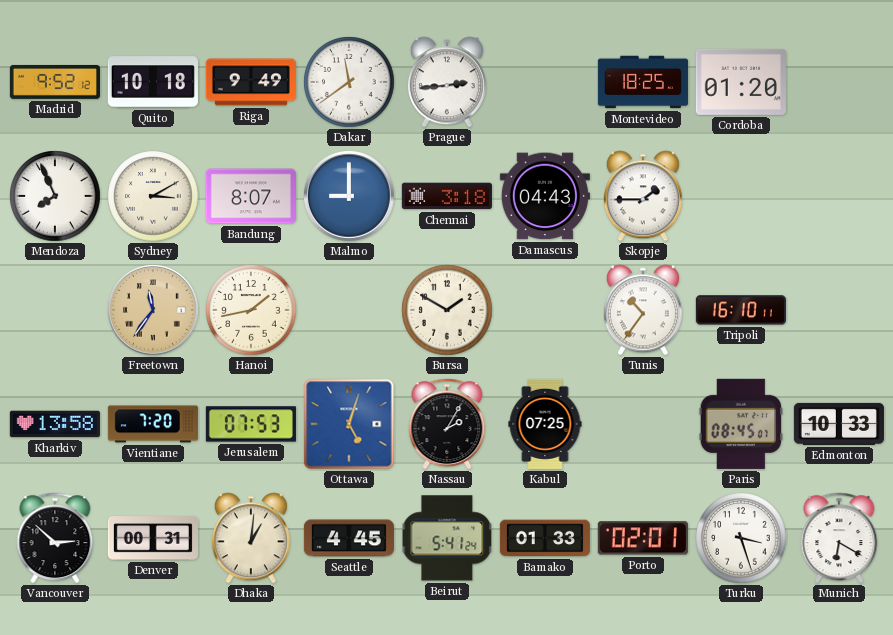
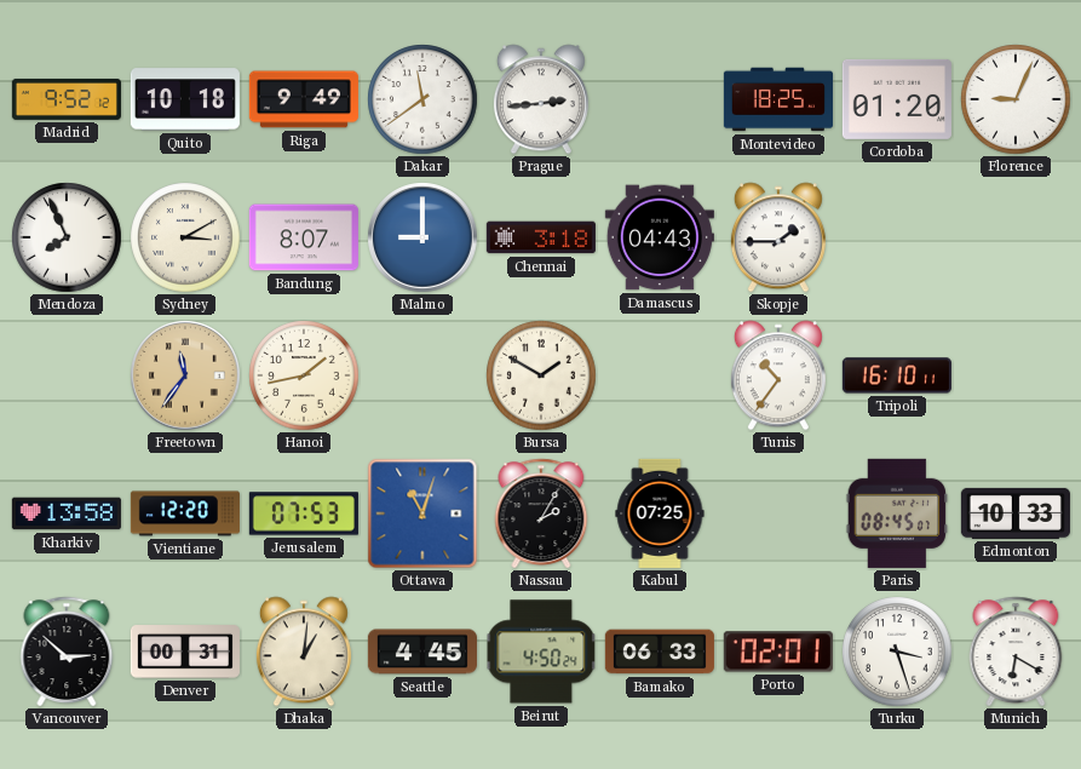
Florence: none -> 9:04
Vientiane: 7:20 -> 12:20
Ottawa: 5:03 -> 11:03
Beirut: 5:41 -> 4:50
Bamako: 01:33 -> 06:33
